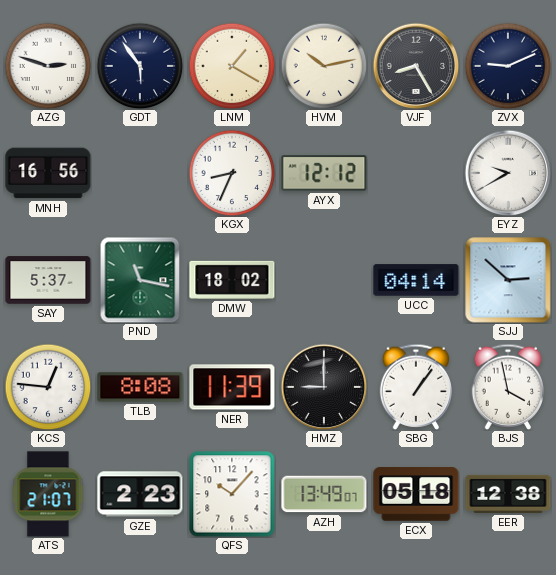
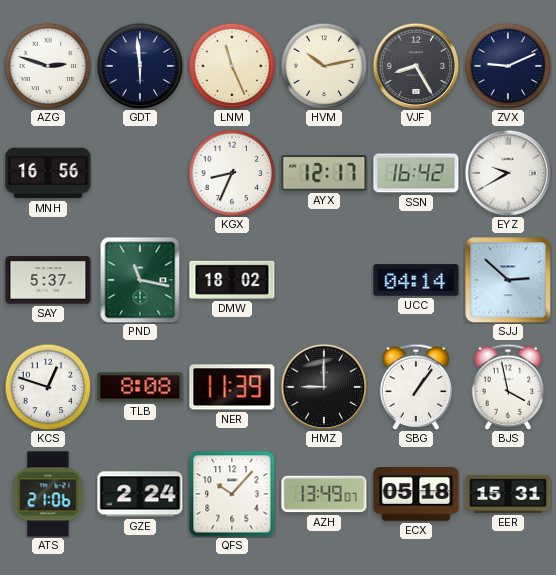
GDT: 5:54 -> 5:59
LNM: 1:20 -> 11:26
AYX: 12:12 -> 12:17
SSN: none -> 16:42
KCS: 12:46 -> 12:48
ATS: 21:07 -> 21:06
GZE: 2:23 -> 2:24
EER: 12:38 -> 15:31
